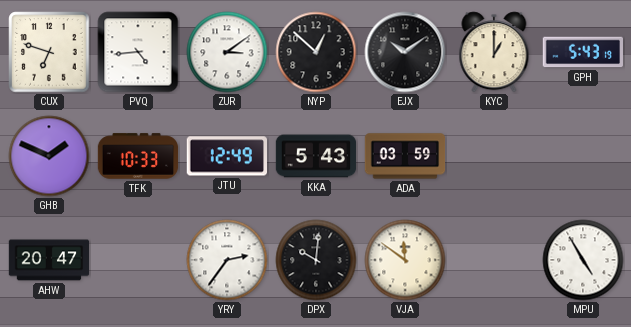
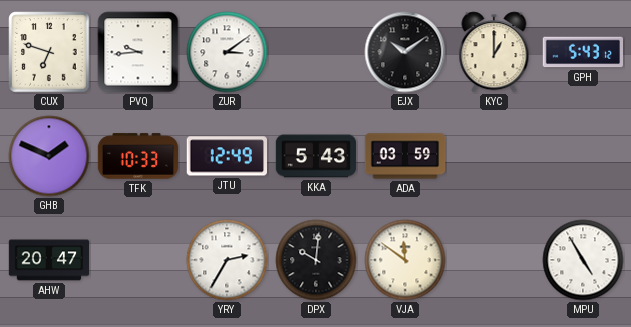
PVQ: 4:44 -> 9:44
NYP: 12:52 -> none
GPH: 5:43:19 -> 5:43:12
YRY: 2:36 -> 2:35
